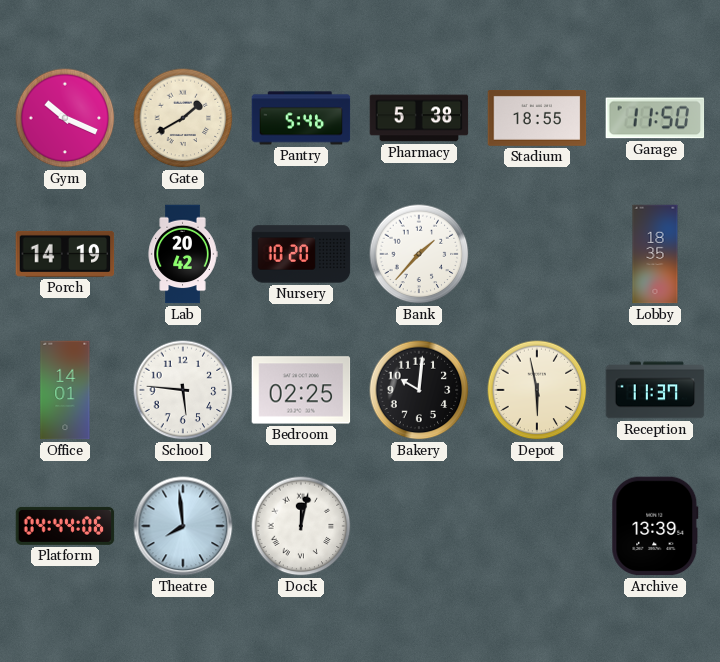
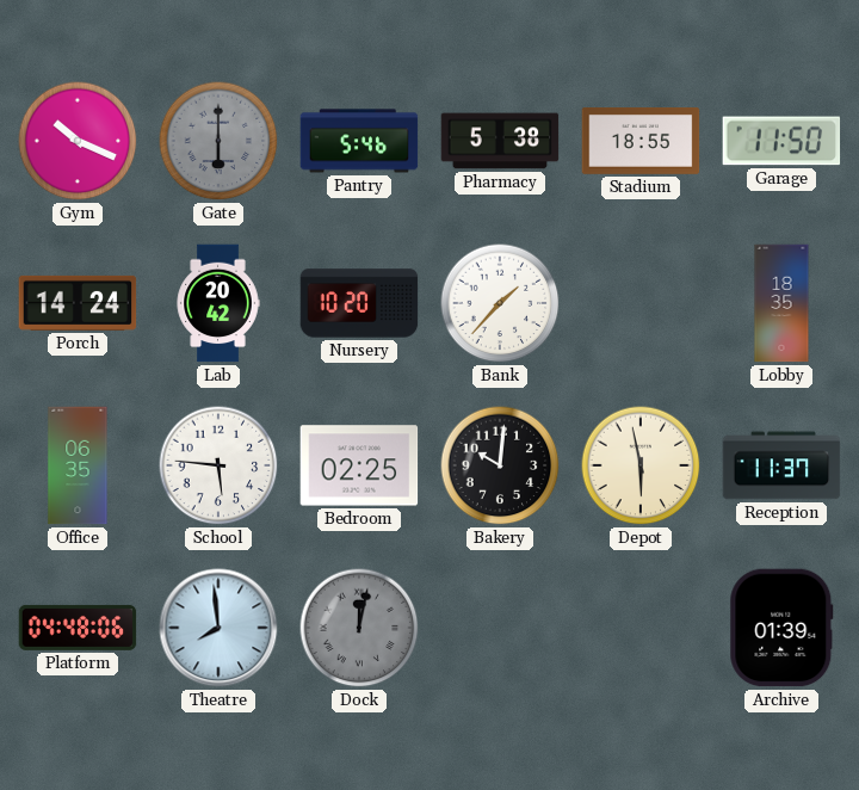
Gate: 1:40 -> 6:00
Gate dial: cream -> grey
Porch: 14:19 -> 14:24
Office: 14:01 -> 06:35
Platform: 04:44 -> 04:48
Dock dial: white -> grey
Archive: 13:39 -> 01:39
